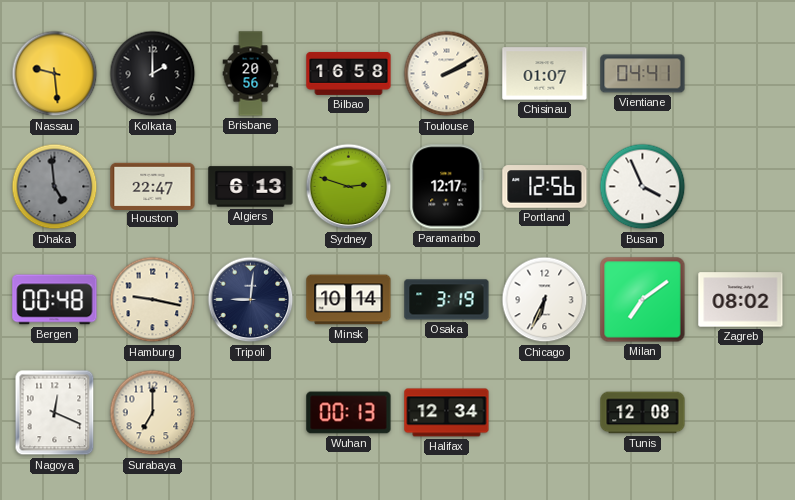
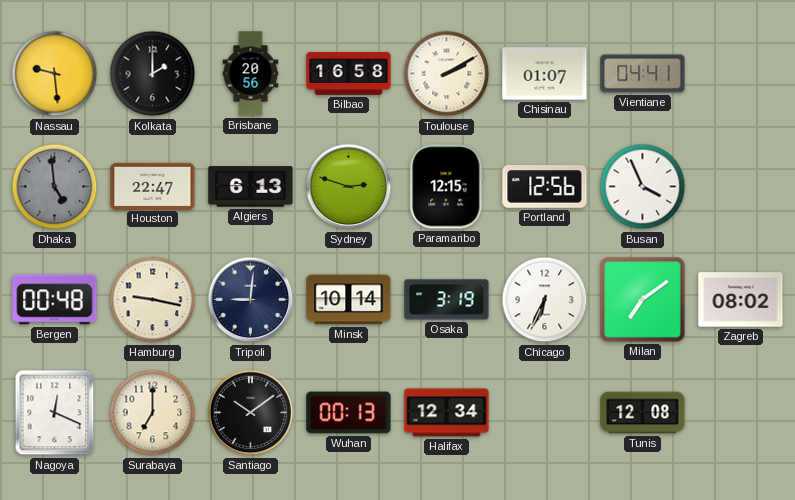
Paramaribo: 12:17 -> 12:15
Santiago: none -> 10:09
